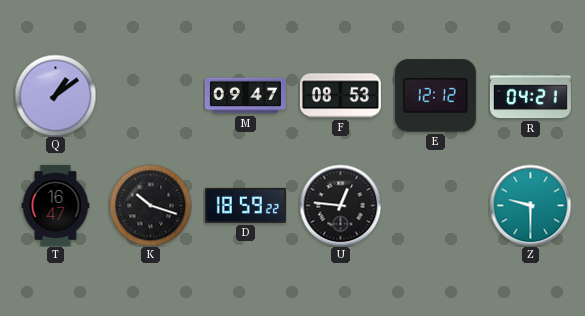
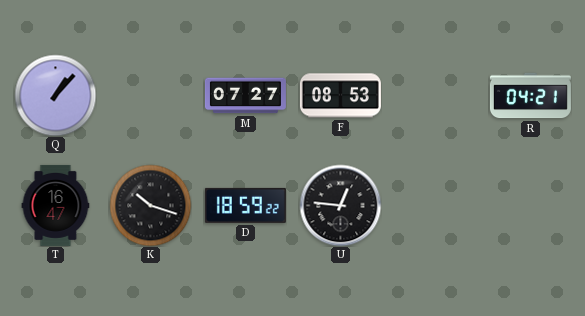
Q: 1:09 -> 1:07
M: 09:47 -> 07:27
E: 12:12 -> none
Z: 9:30 -> none
